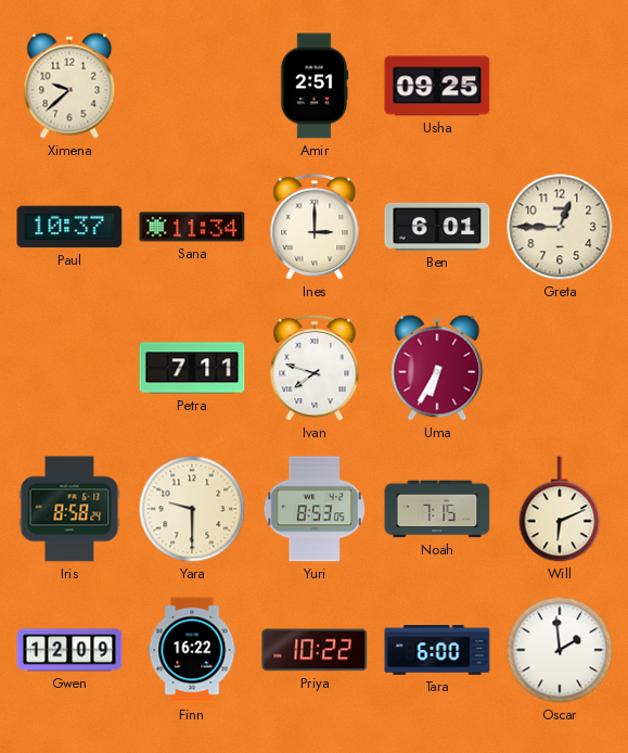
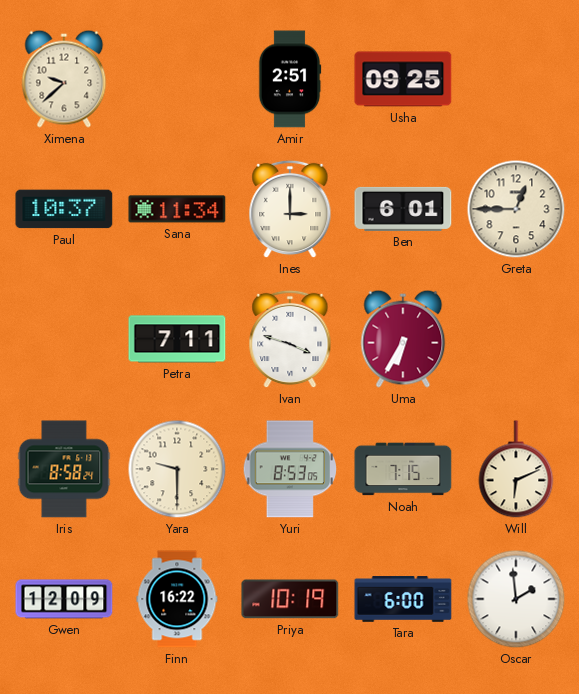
Ivan: 7:48 -> 3:48
Priya: 10:22 -> 10:19
